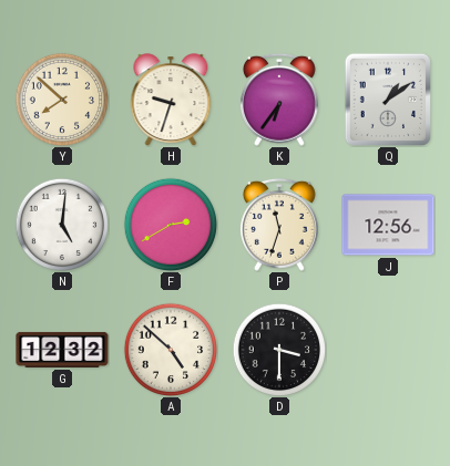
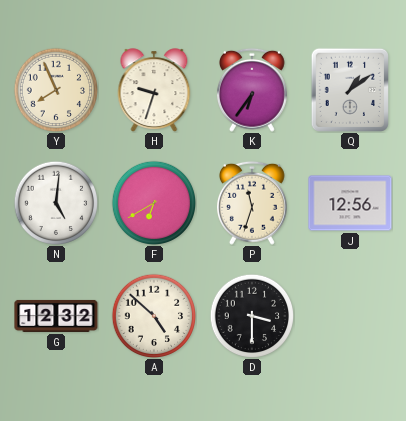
Y: 7:52 -> 7:56
F: 2:40 -> 6:40
